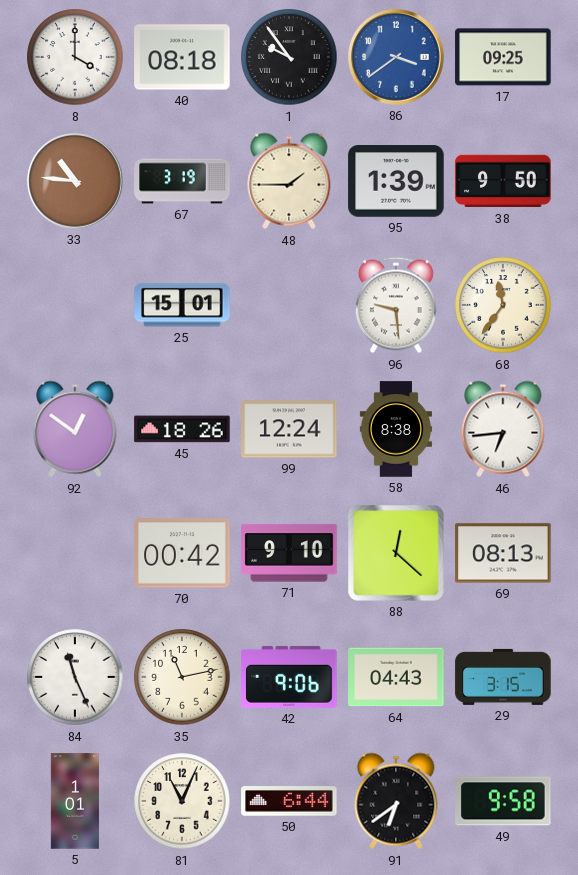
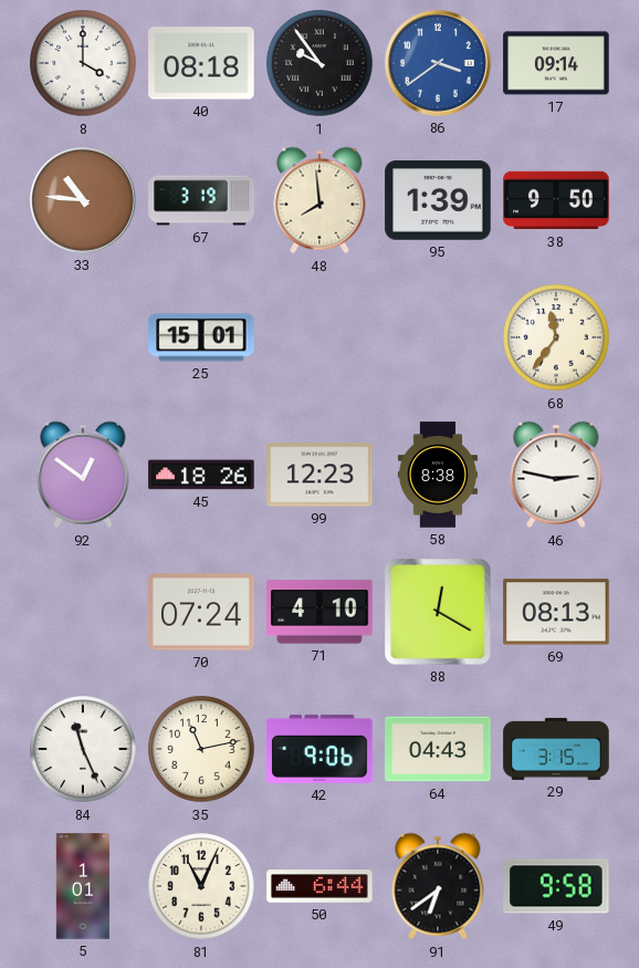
17: 09:25 -> 09:14
48: 1:45 -> 7:59
96: 9:29 -> none
99: 12:24 -> 12:23
46: 6:44 -> 2:47
70: 00:42 -> 07:24
71: 9:10 -> 4:10
88: 12:22 -> 12:20
